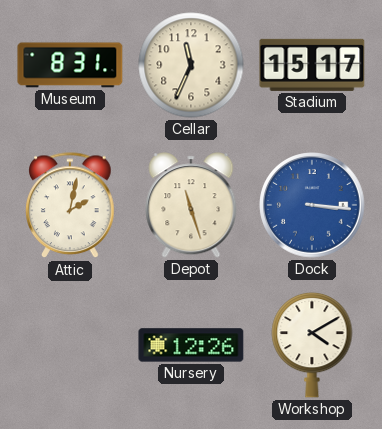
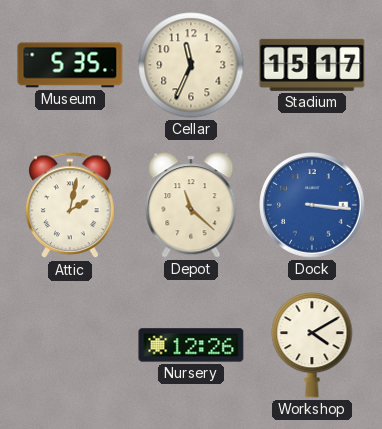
Museum: 8:31 -> 5:35
Depot: 11:27 -> 11:22
